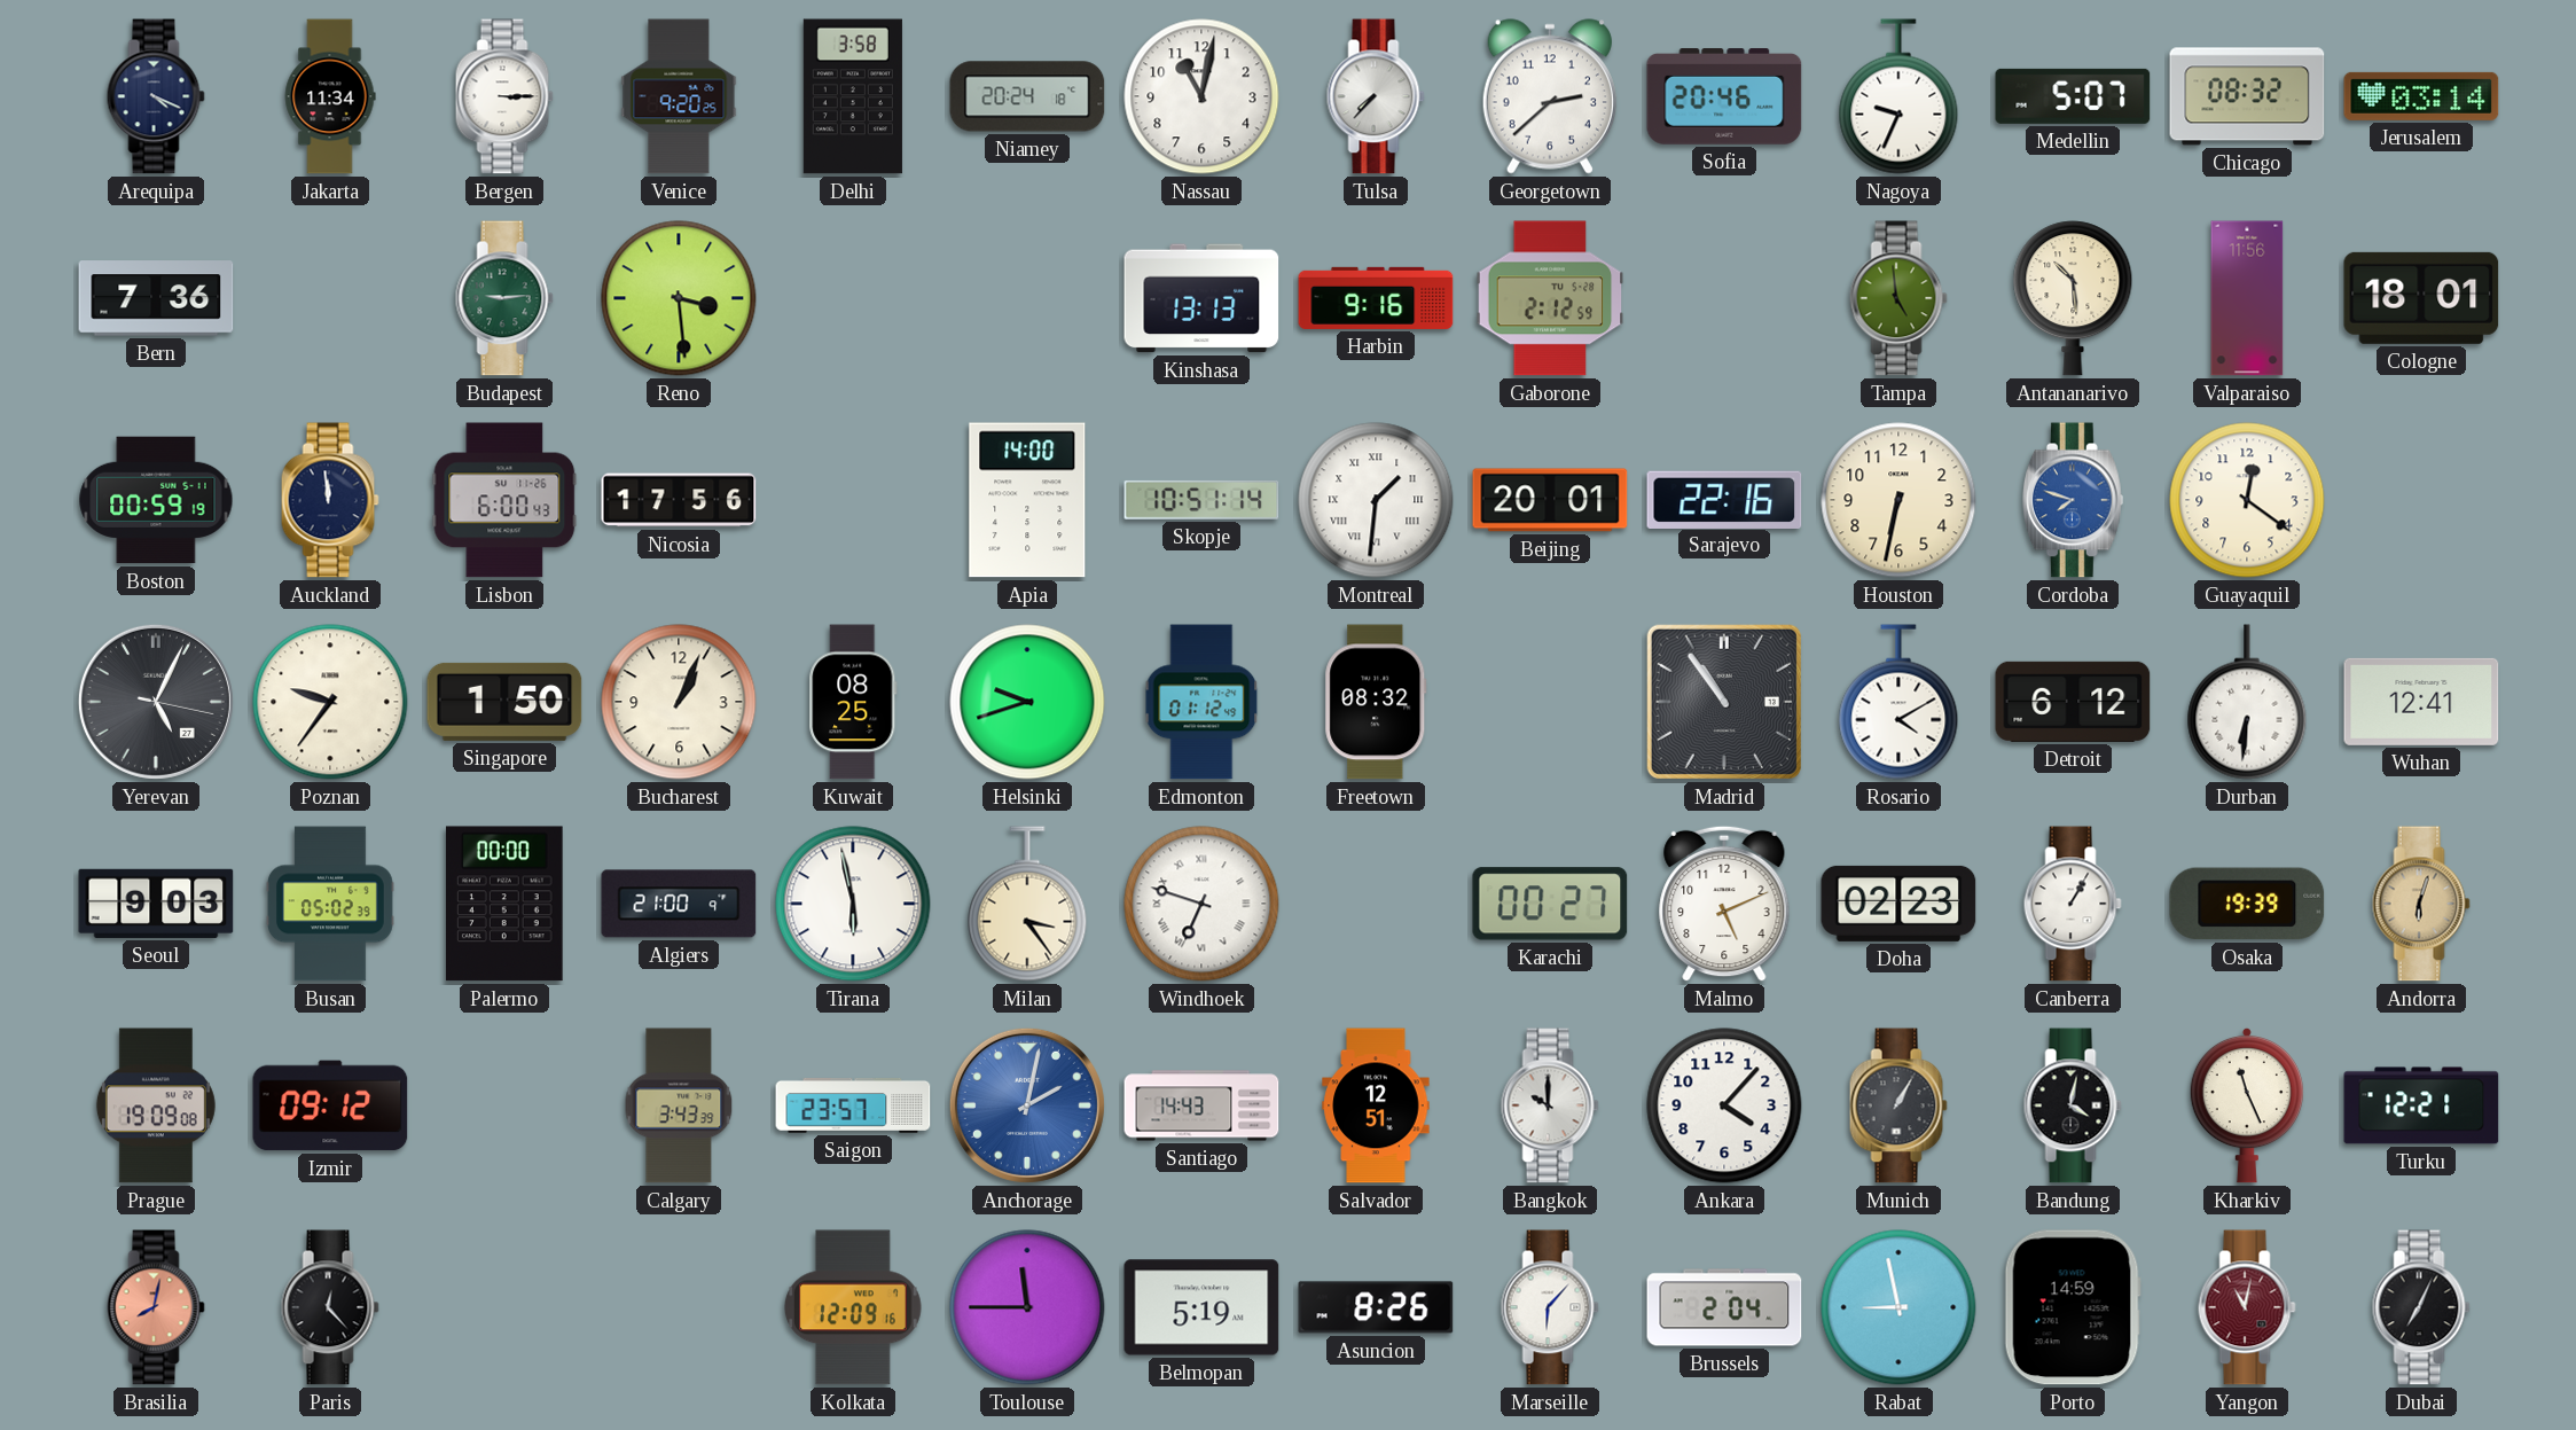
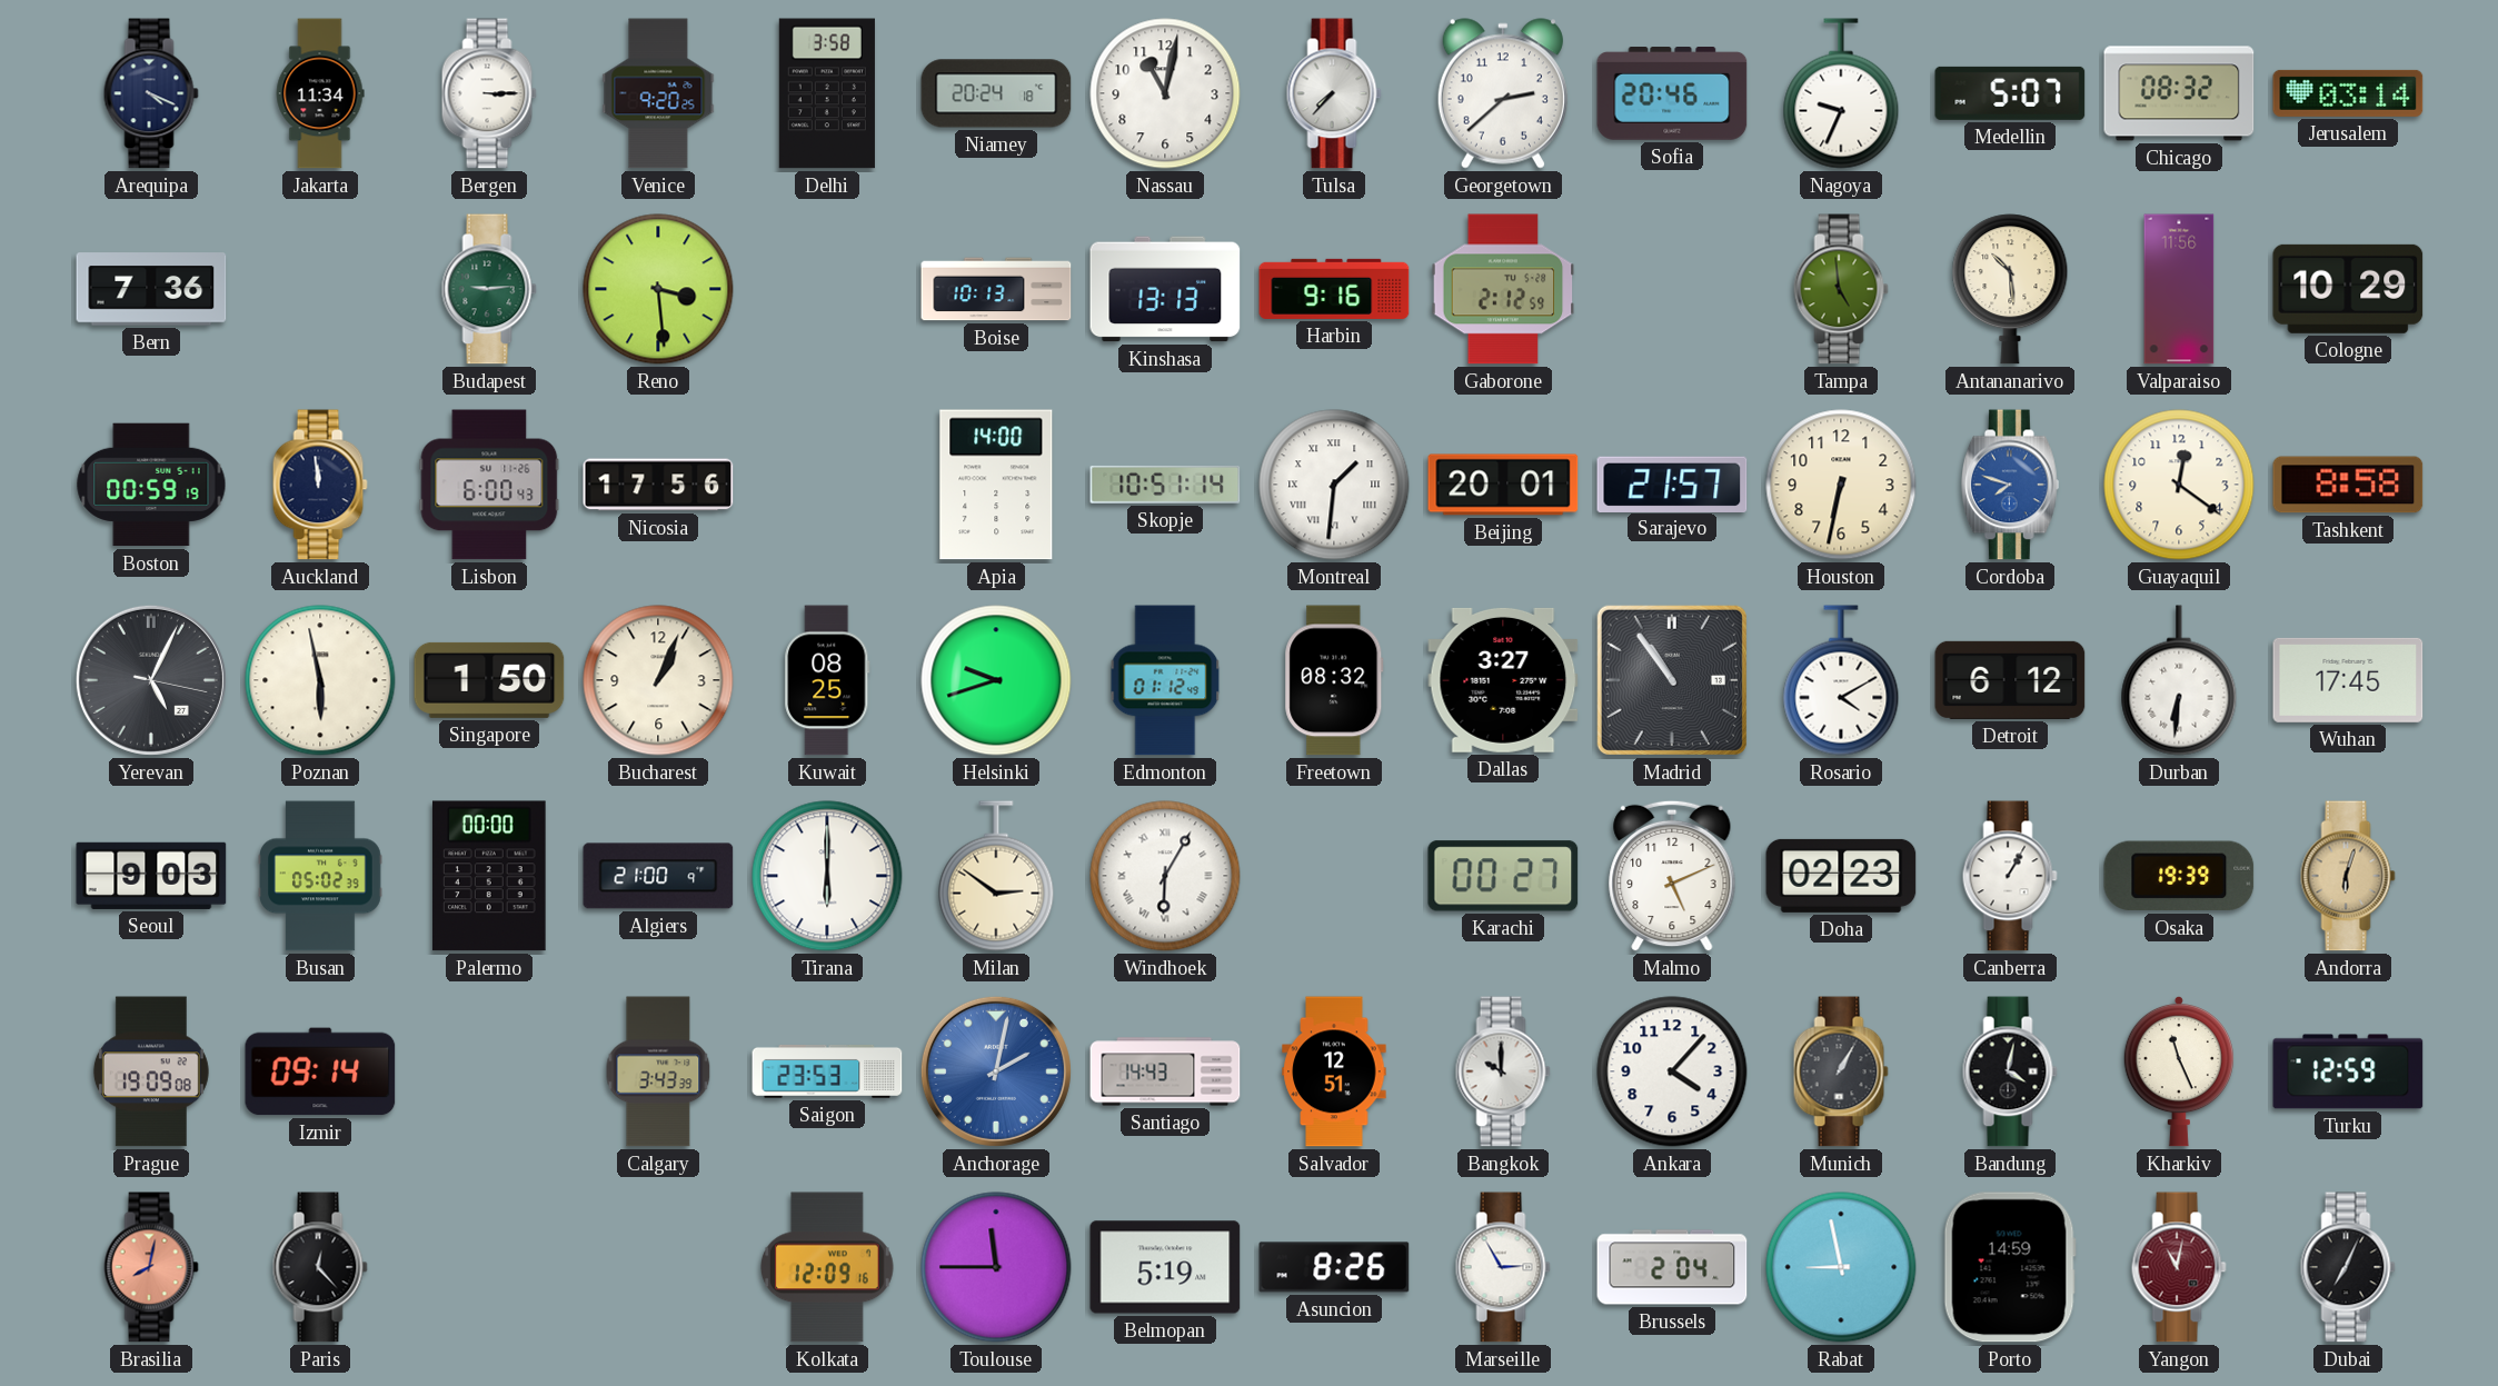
Boise: none -> 10:13
Cologne: 18:01 -> 10:29
Sarajevo: 22:16 -> 21:57
Tashkent: none -> 8:58
Poznan: 9:36 -> 5:58
Dallas: none -> 3:27
Wuhan: 12:41 -> 17:45
Tirana: 5:58 -> 6:00
Milan: 3:24 -> 2:51
Windhoek: 6:48 -> 6:05
Izmir: 09:12 -> 09:14
Saigon: 23:57 -> 23:53
Turku: 12:21 -> 12:59
Marseille: 6:07 -> 2:55
